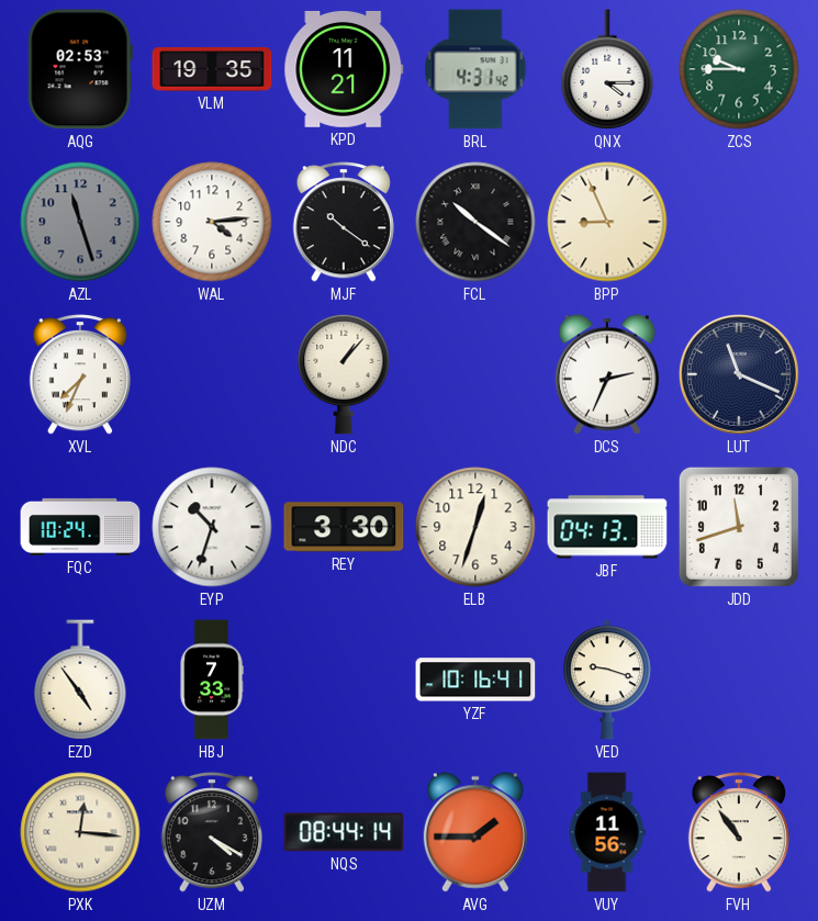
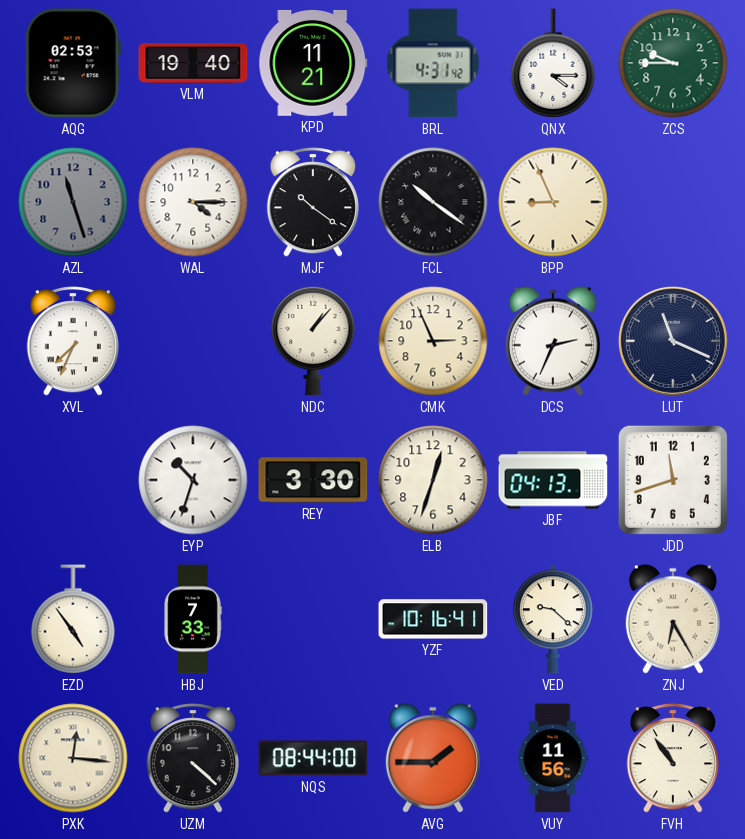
VLM: 19:35 -> 19:40
WAL: 4:14 -> 4:15
CMK: none -> 2:56
FQC: 10:24 -> none
VED: 9:18 -> 9:22
ZNJ: none -> 6:25
UZM: 4:20 -> 4:22
NQS: 08:44:14 -> 08:44:00
